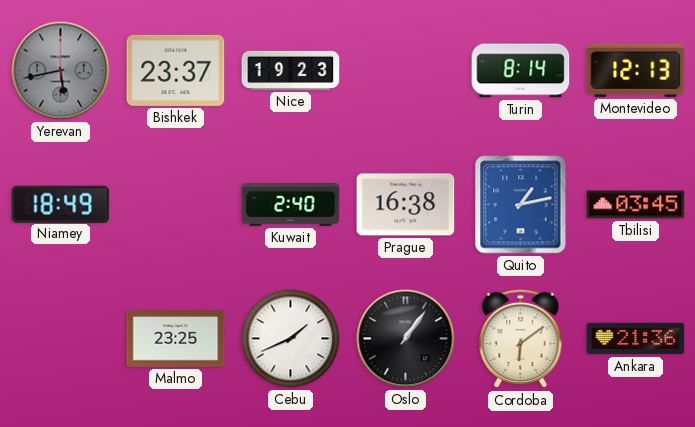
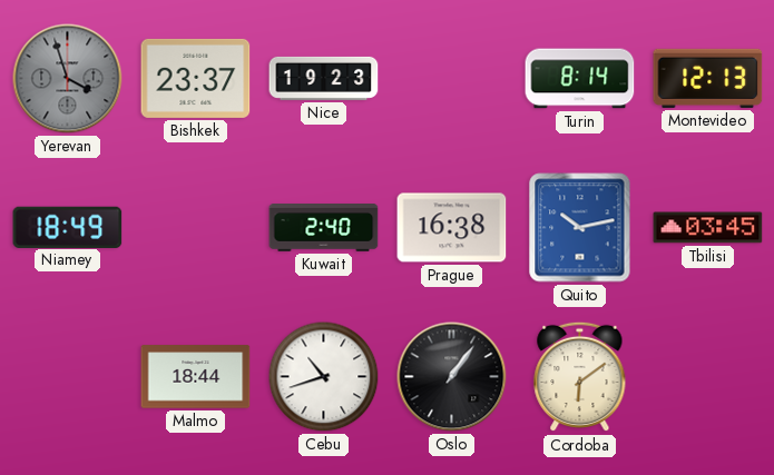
Yerevan: 5:43 -> 3:57
Quito: 1:13 -> 10:13
Malmo: 23:25 -> 18:44
Cebu: 1:41 -> 10:42
Ankara: 21:36 -> none
